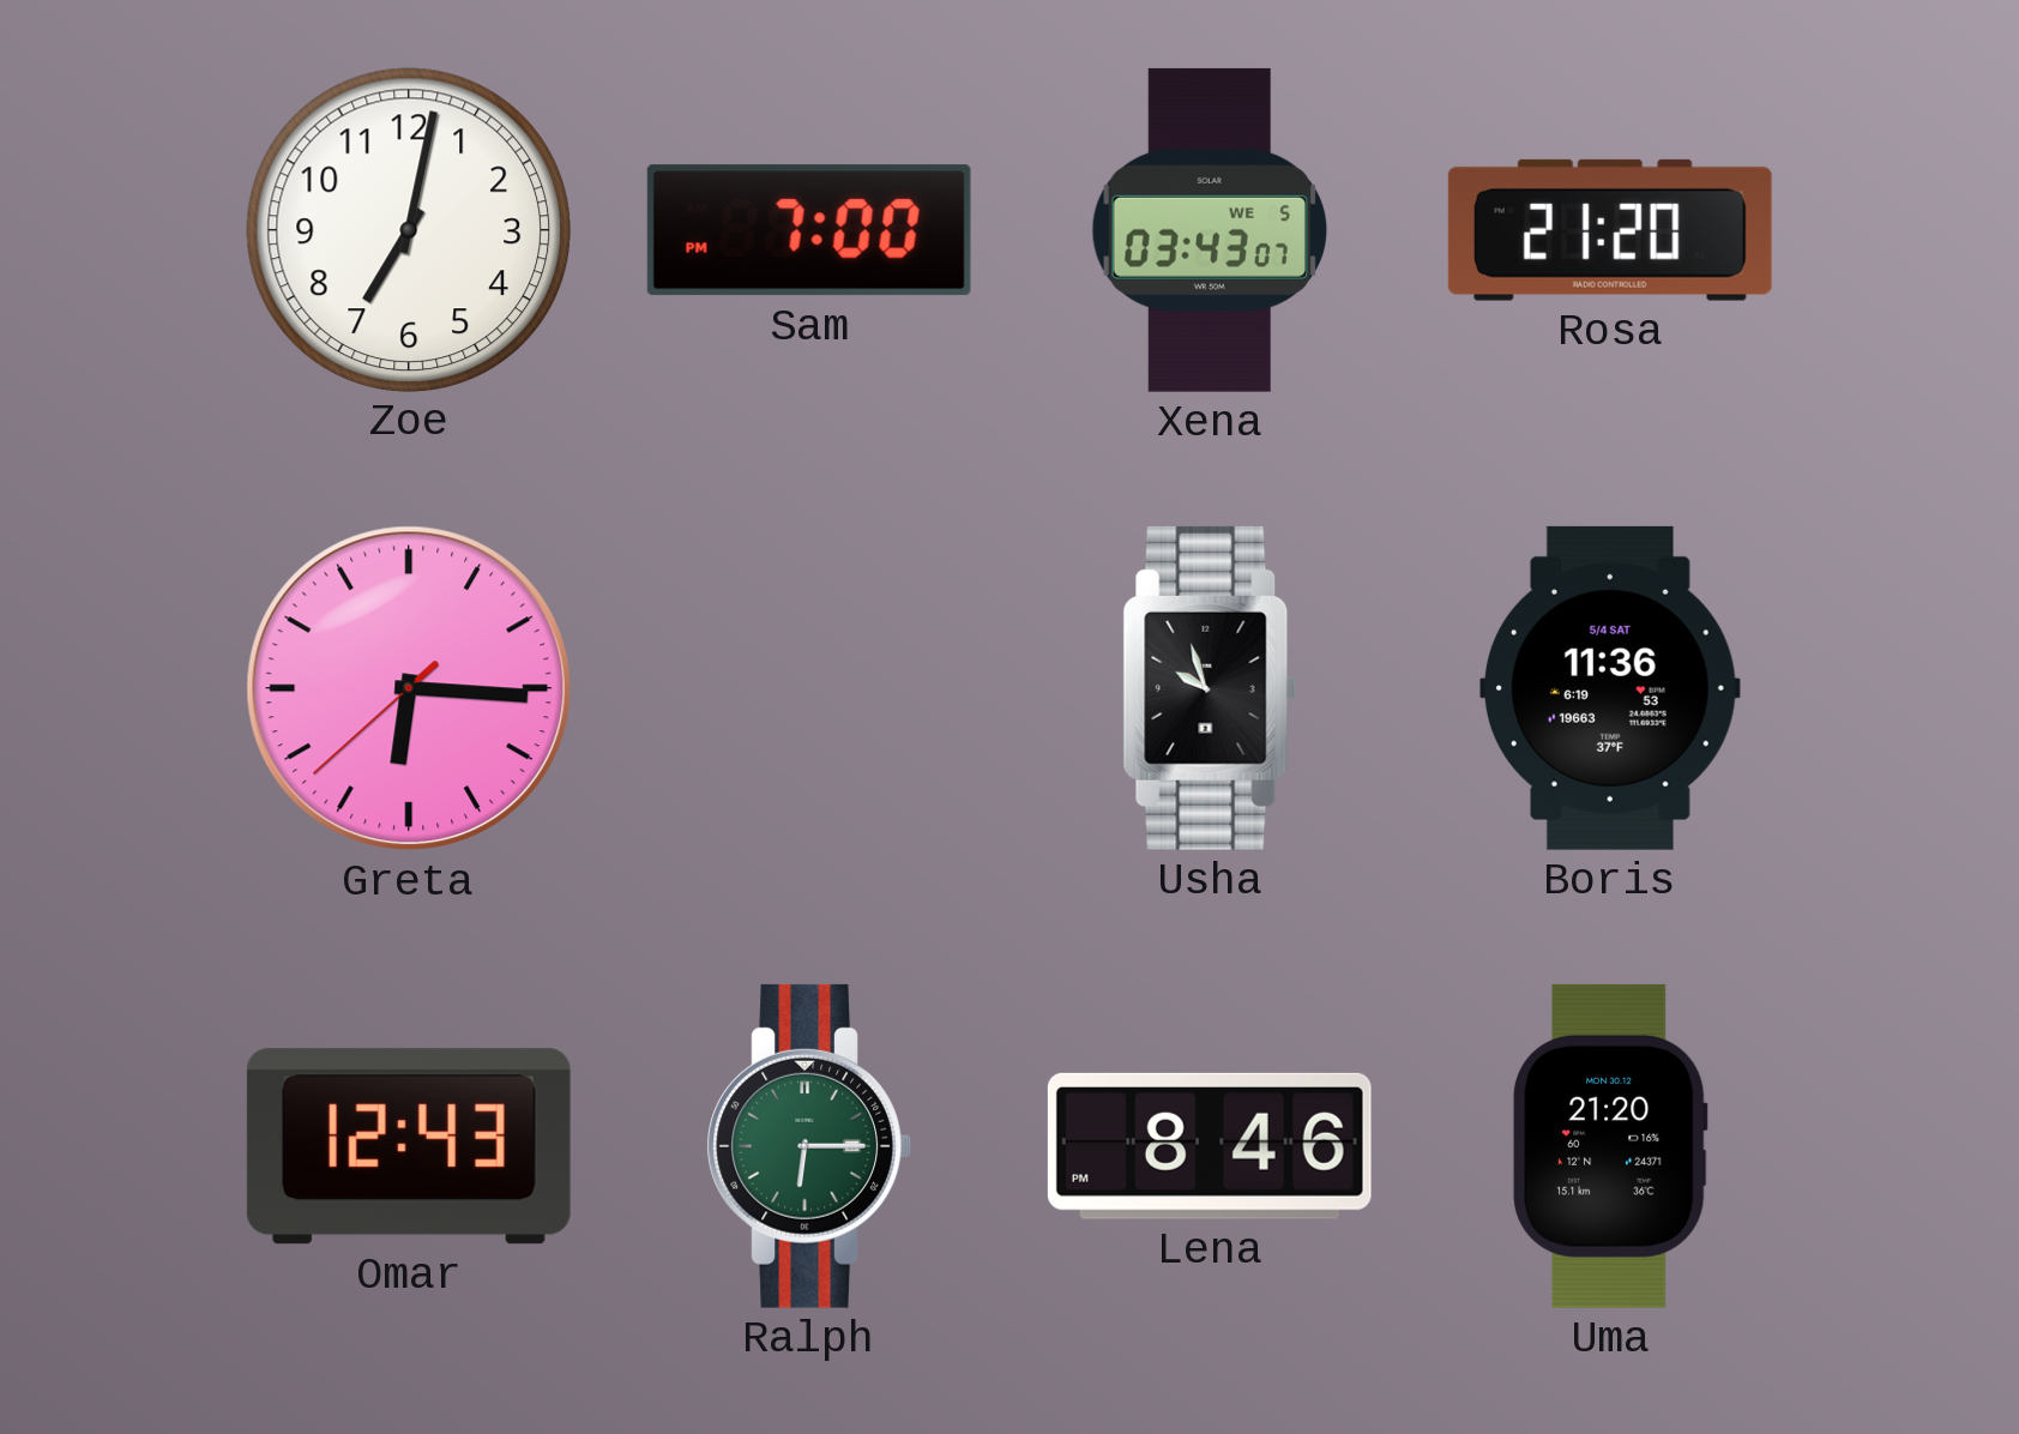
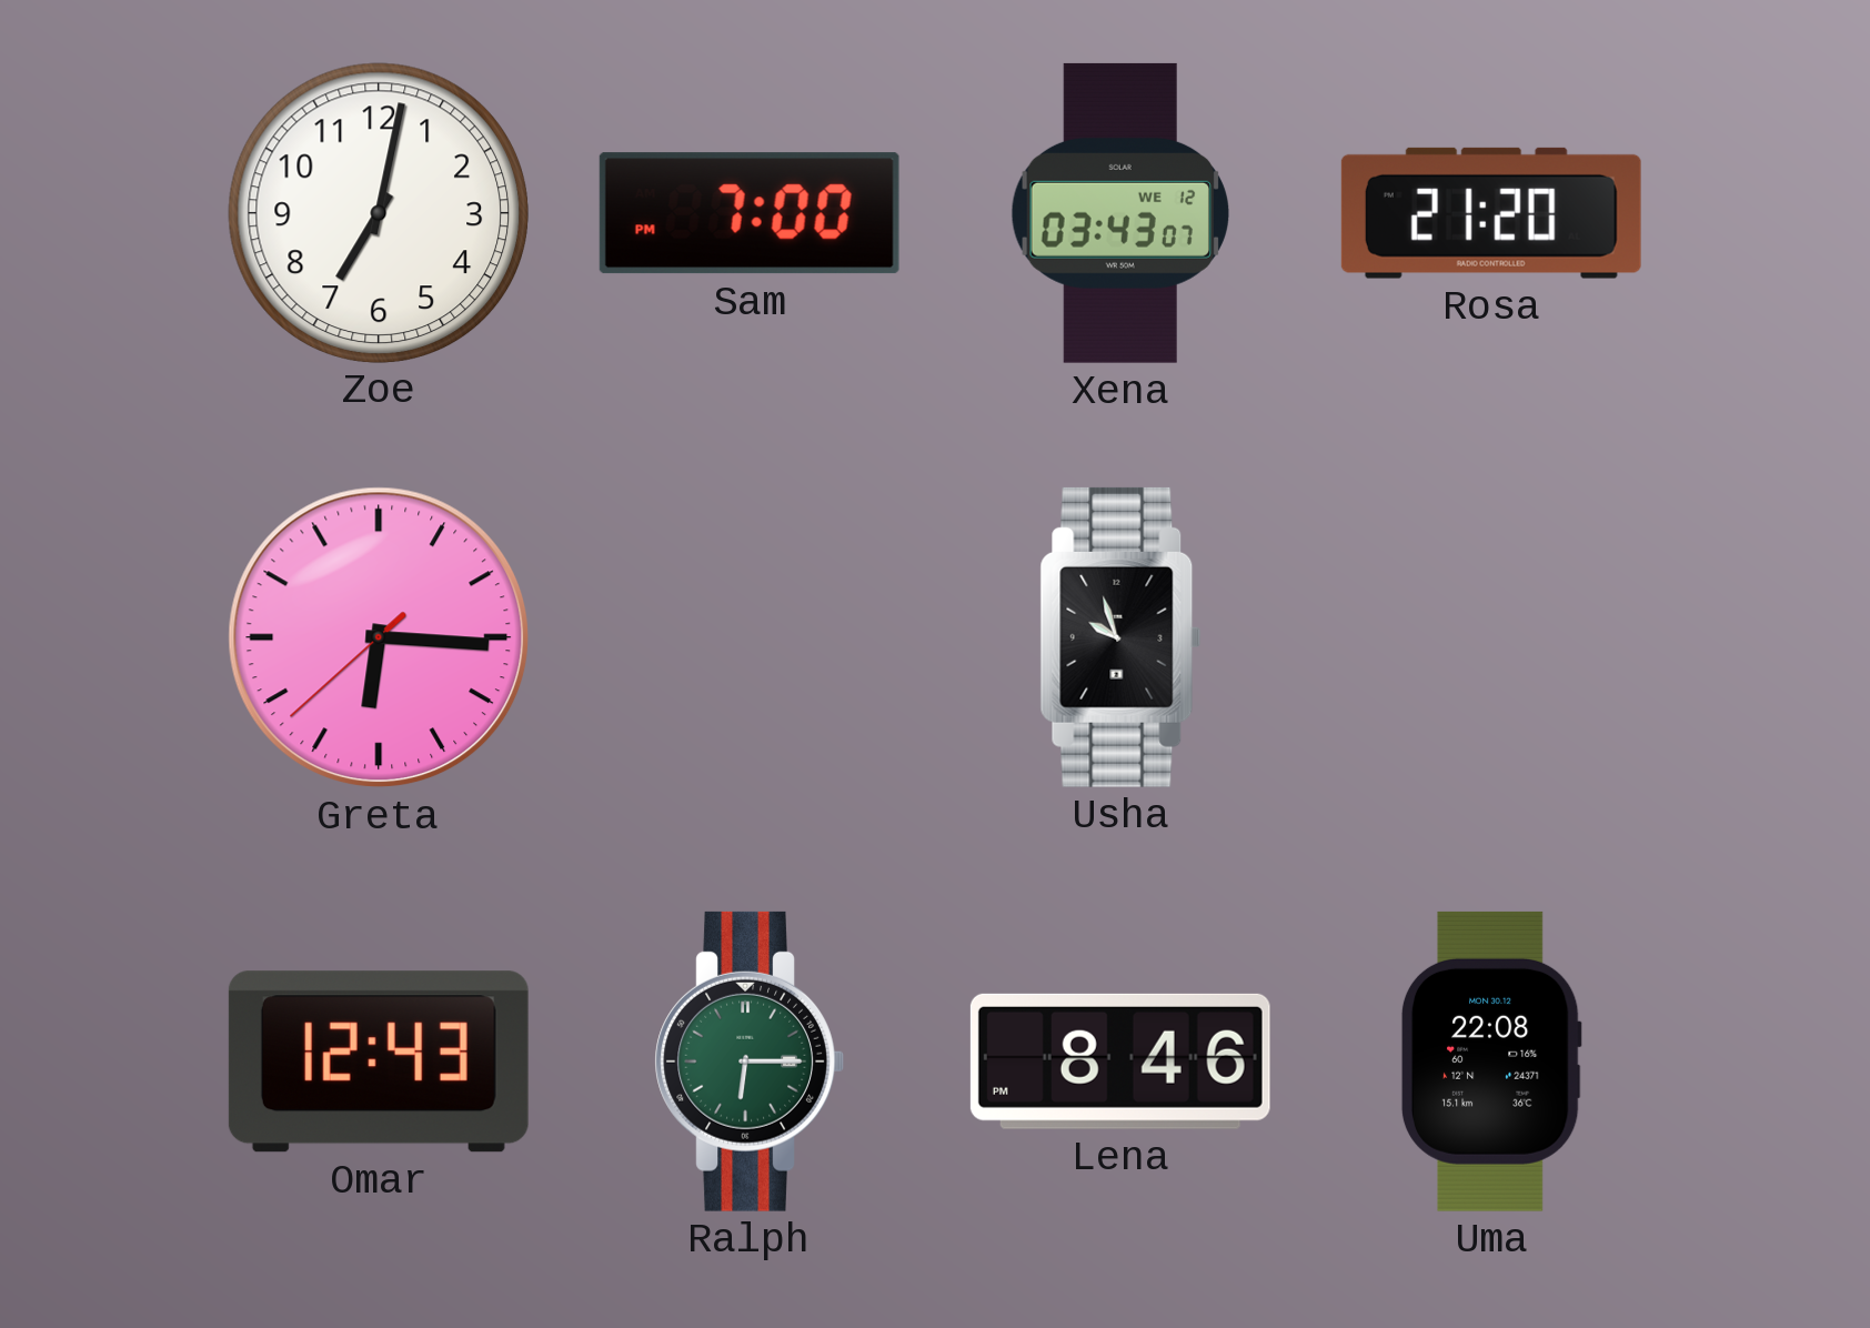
Xena date: WE 5 -> WE 12
Boris: 11:36 -> none
Uma: 21:20 -> 22:08
